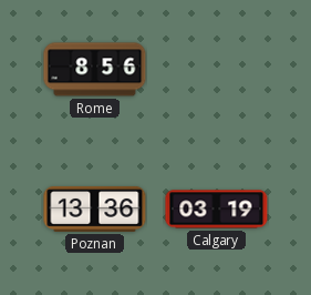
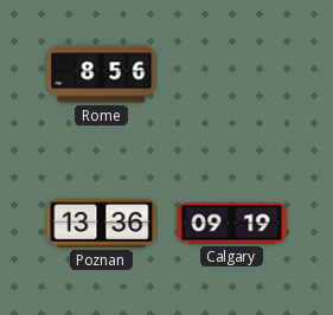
Calgary: 03:19 -> 09:19
